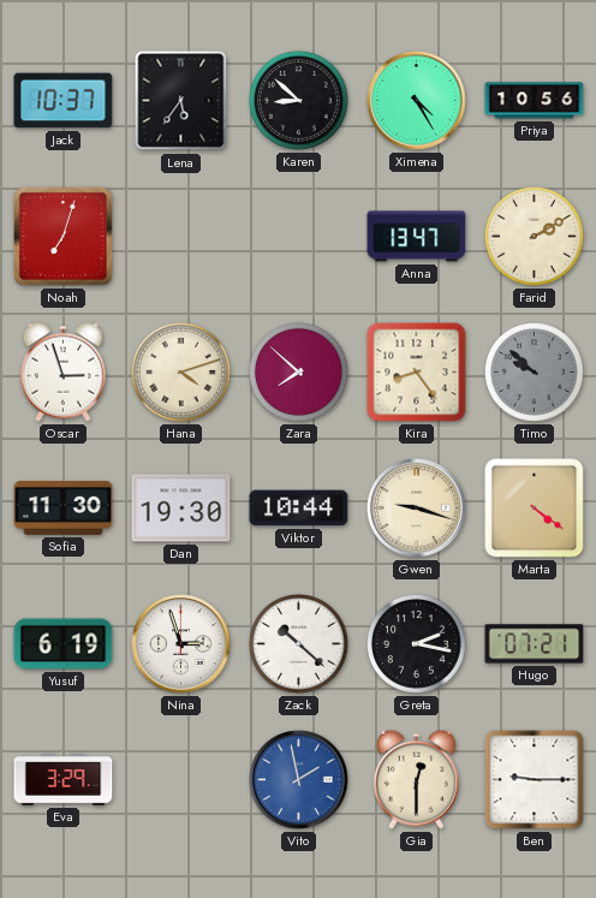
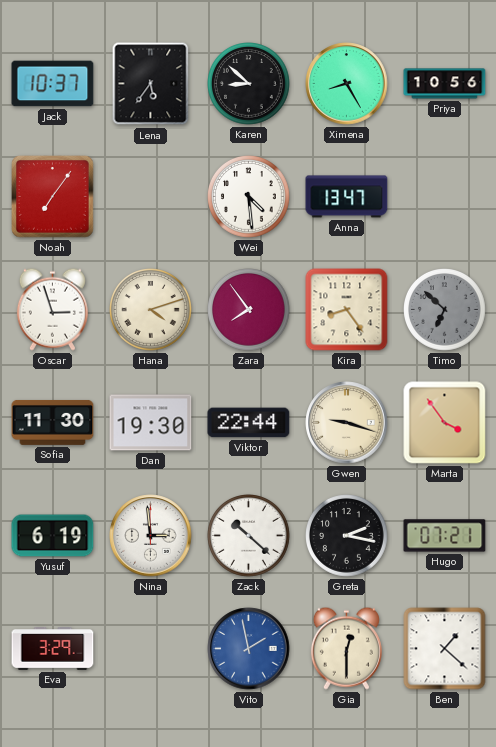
Ximena: 4:25 -> 8:25
Noah: 7:03 -> 7:06
Wei: none -> 4:29
Farid: 2:10 -> none
Zara: 7:52 -> 7:54
Timo: 9:52 -> 6:52
Viktor: 10:44 -> 22:44
Marta: 4:21 -> 3:54
Nina: 2:57 -> 2:59
Ben: 9:15 -> 1:22
